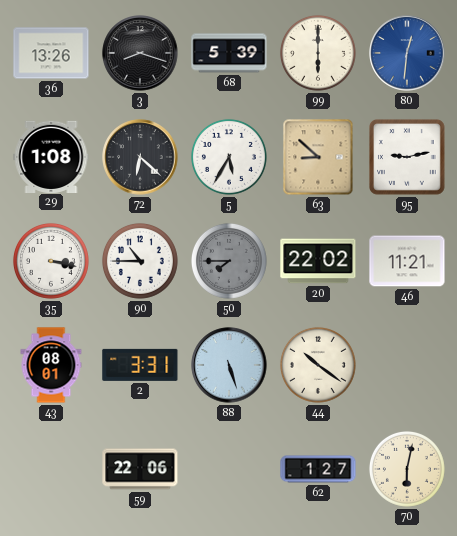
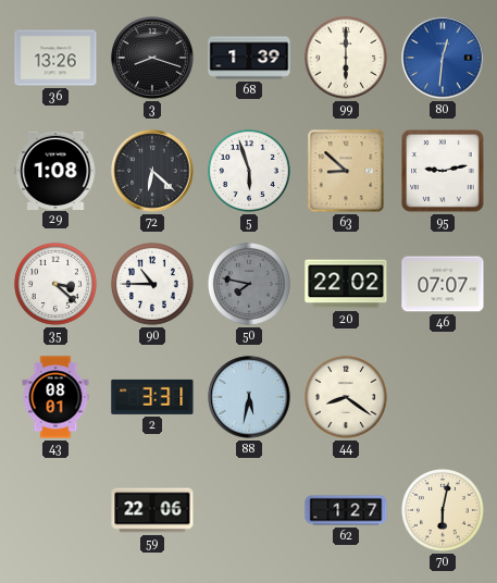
68: 5:39 -> 1:39
5: 5:35 -> 5:57
35: 3:17 -> 3:22
50: 7:45 -> 7:47
46: 11:21 -> 07:07
88: 5:27 -> 5:32
44: 10:21 -> 8:21
